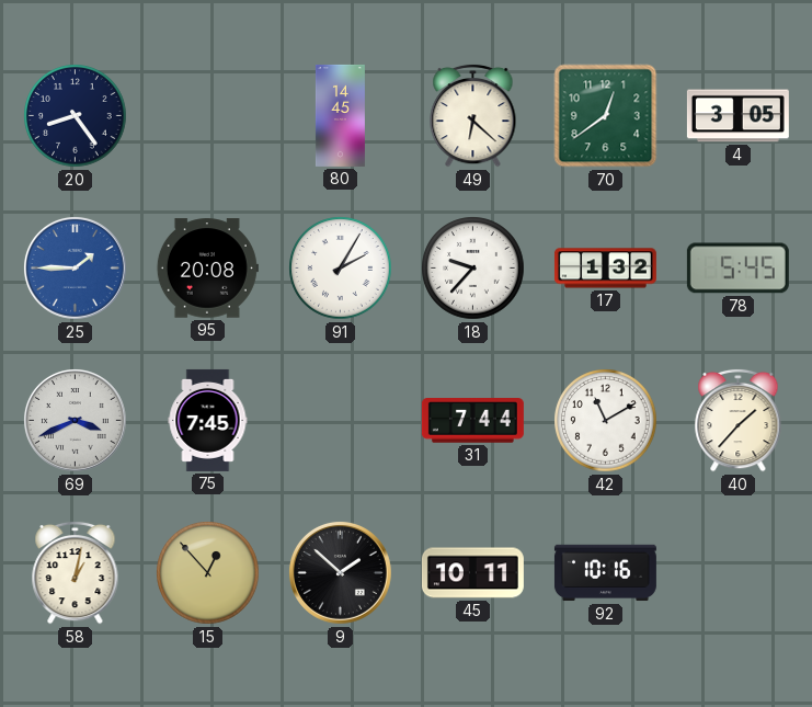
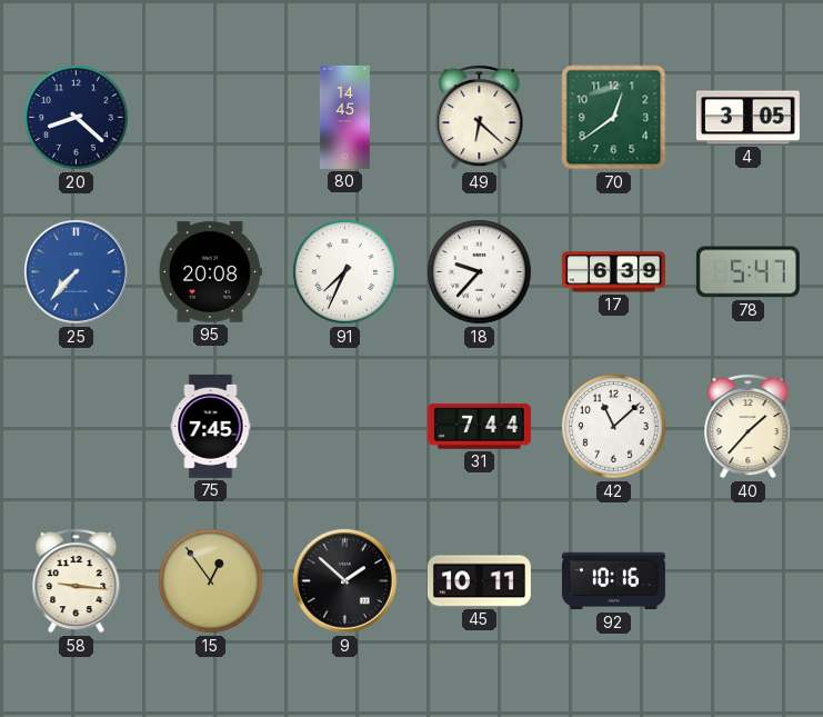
20: 8:24 -> 8:22
25: 1:45 -> 7:37
91: 2:05 -> 7:34
17: 1:32 -> 6:39
78: 5:45 -> 5:47
69: 3:41 -> none
42: 11:10 -> 11:08
58: 1:02 -> 9:16
15: 12:53 -> 12:54
